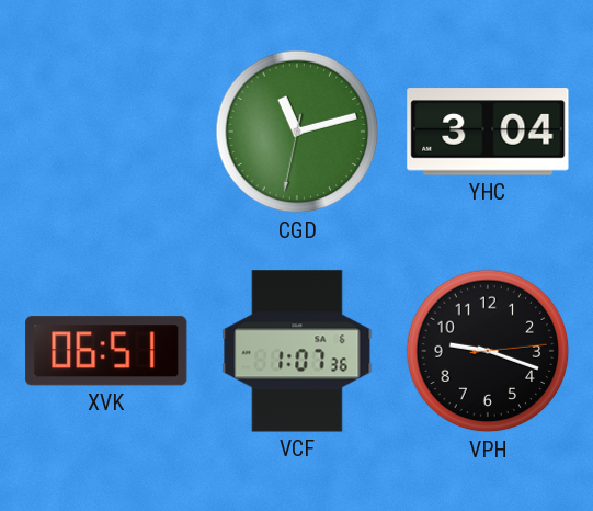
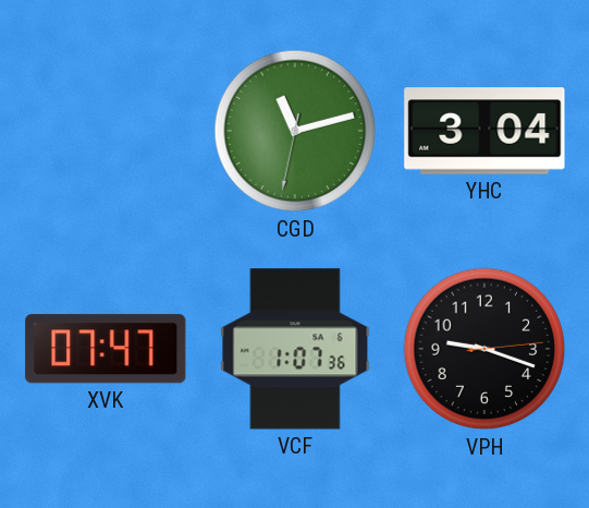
XVK: 06:51 -> 07:47
